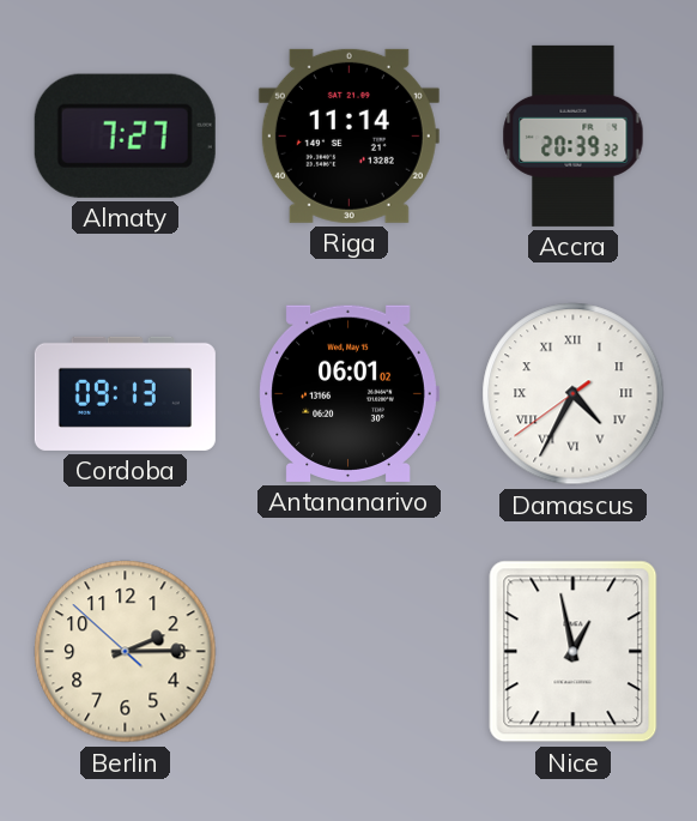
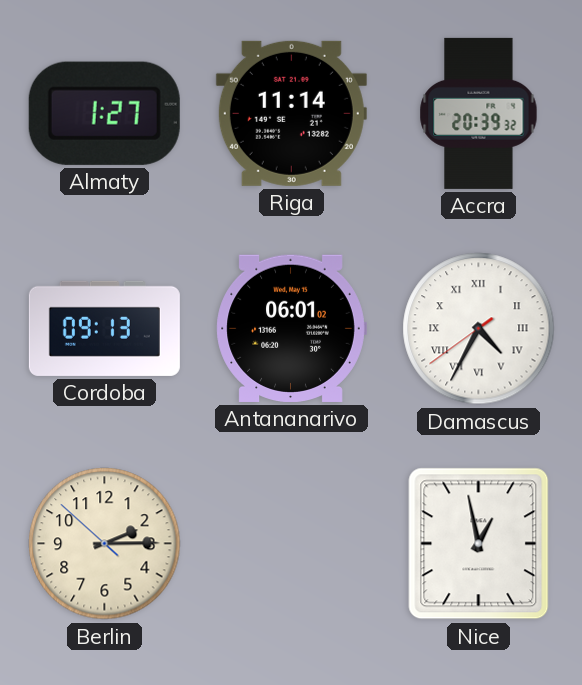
Almaty: 7:27 -> 1:27
